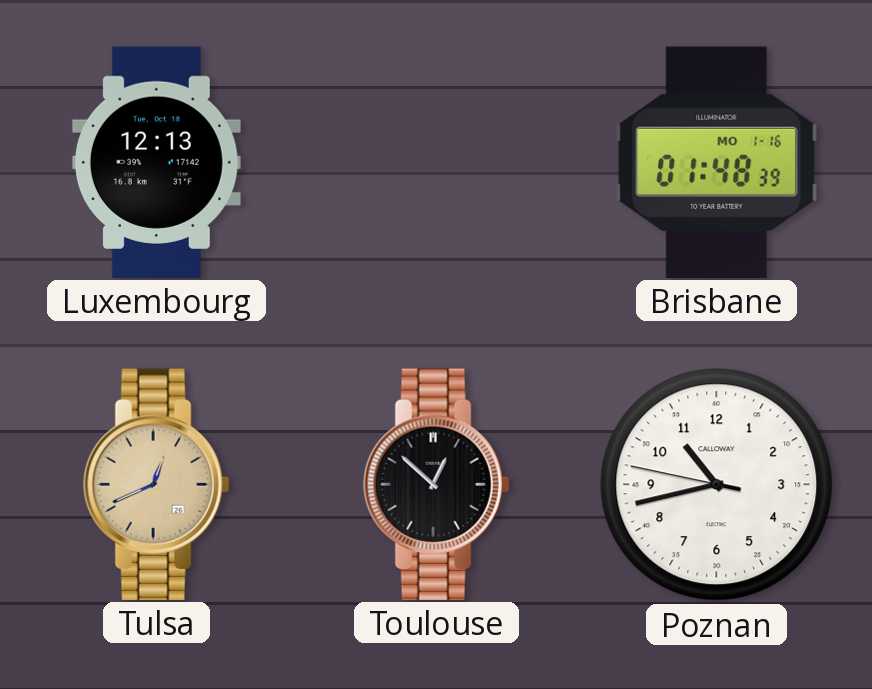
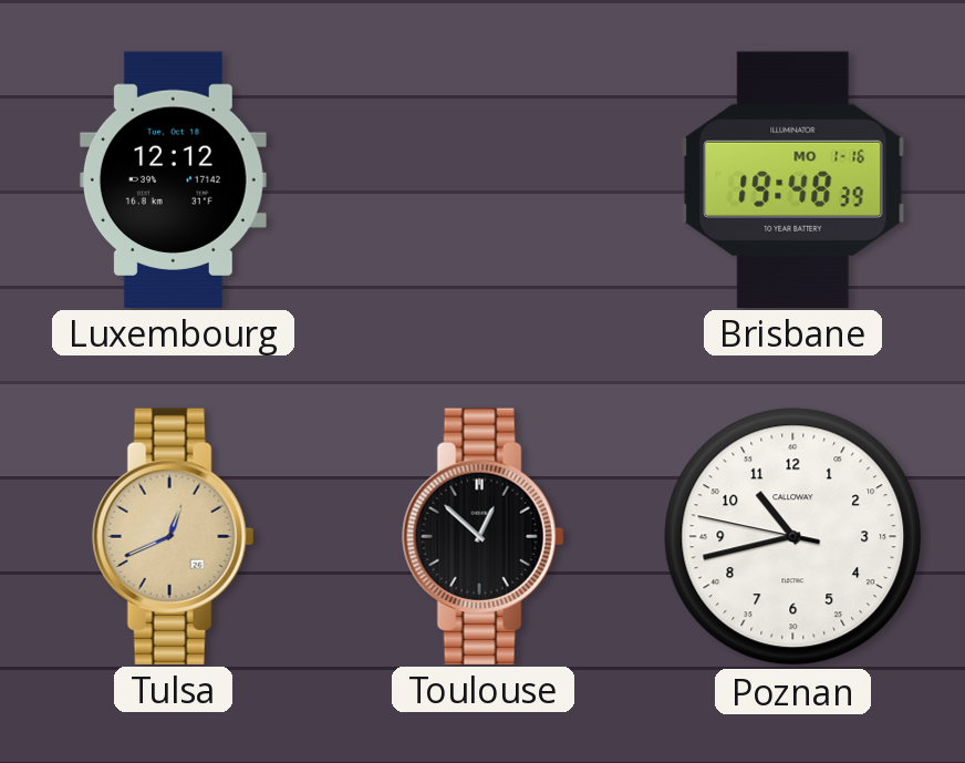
Luxembourg: 12:13 -> 12:12
Brisbane: 01:48 -> 19:48
